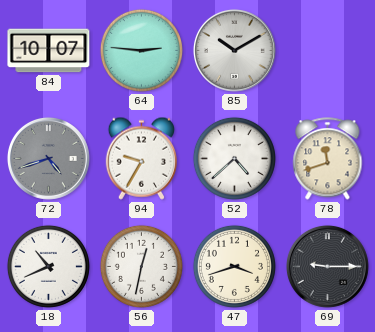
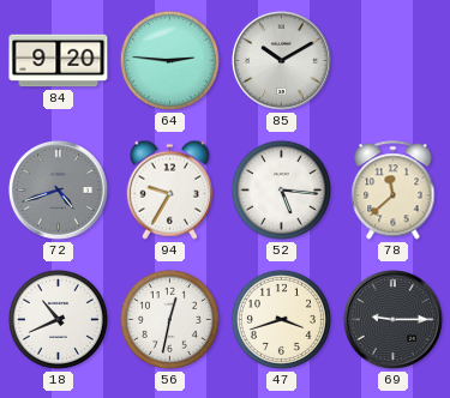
84: 10:07 -> 9:20
52: 4:38 -> 5:16
78: 11:42 -> 11:38
